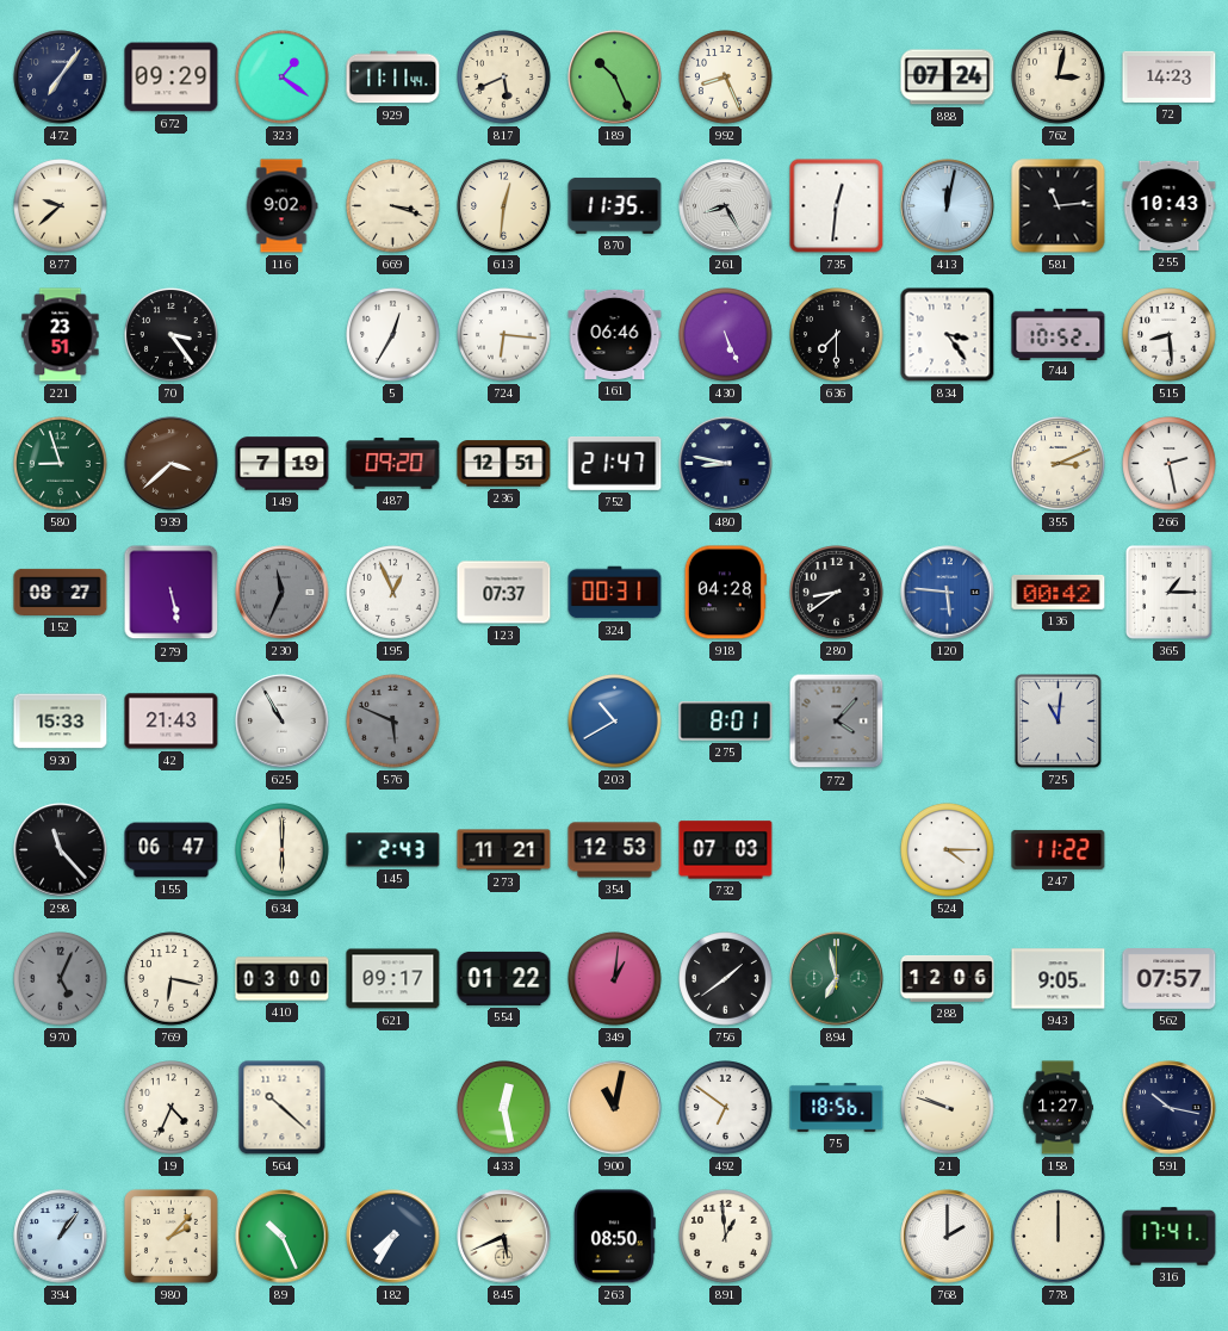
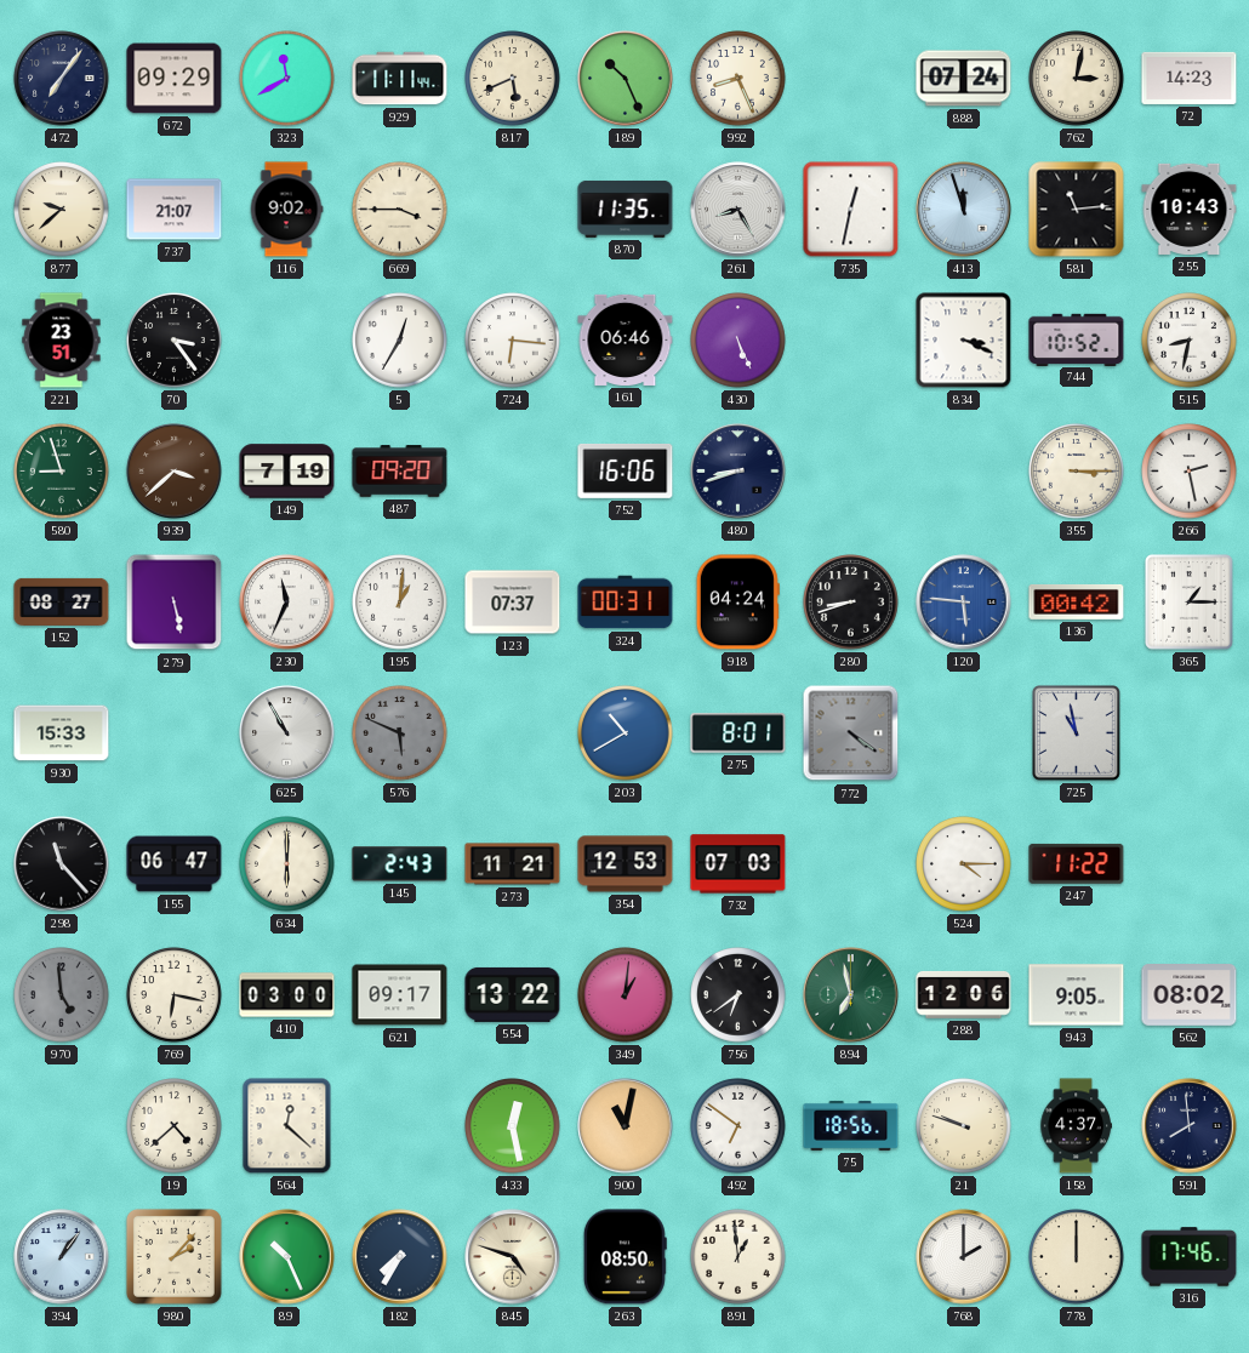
323: 1:21 -> 11:40
737: none -> 21:07
669: 3:18 -> 3:45
613: 12:31 -> none
735: 12:31 -> 12:32
413: 12:02 -> 11:57
636: 7:30 -> none
834: 3:24 -> 3:19
515: 8:29 -> 8:32
236: 12:51 -> none
752: 21:47 -> 16:06
480: 8:47 -> 8:42
355: 3:11 -> 3:15
230 dial: grey -> white
195: 12:56 -> 1:01
918: 04:28 -> 04:24
280: 8:39 -> 8:42
42: 21:43 -> none
772: 4:07 -> 4:21
725: 11:01 -> 10:58
970: 5:04 -> 4:59
554: 01:22 -> 13:22
756: 1:39 -> 6:39
562: 07:57 -> 08:02
19: 4:34 -> 4:38
564: 10:22 -> 12:22
158: 1:27 -> 4:37
591: 10:17 -> 7:59
845: 5:41 -> 4:48
316: 17:41 -> 17:46
